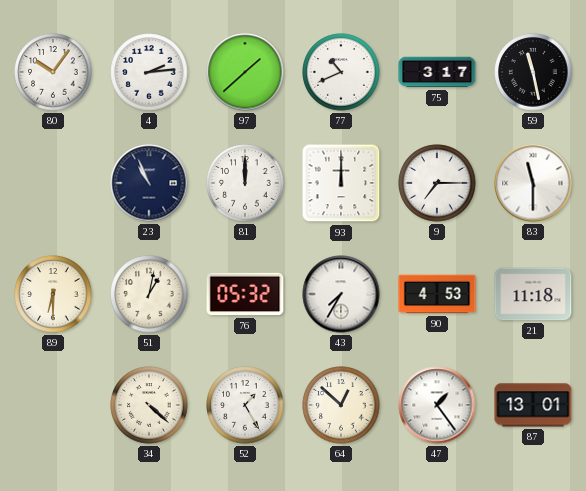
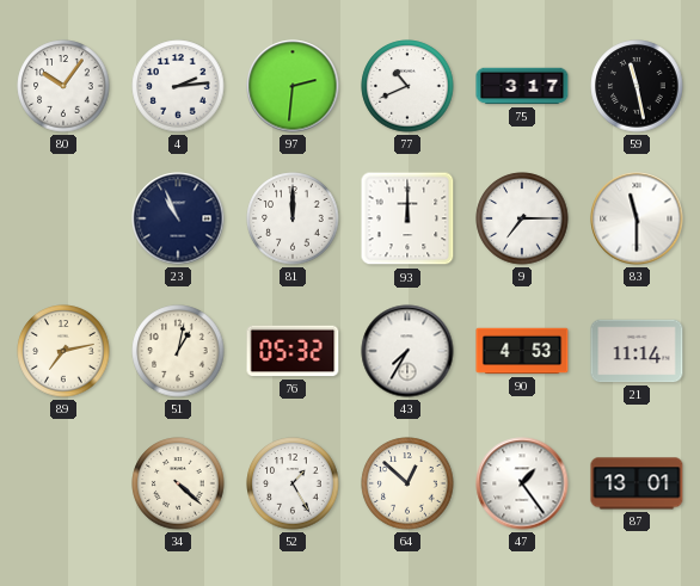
97: 1:38 -> 2:31
89: 6:30 -> 7:13
21: 11:18 -> 11:14
